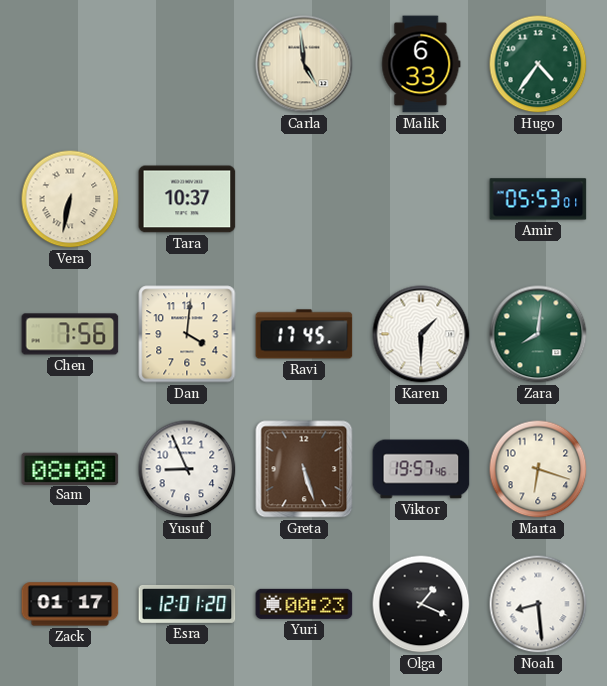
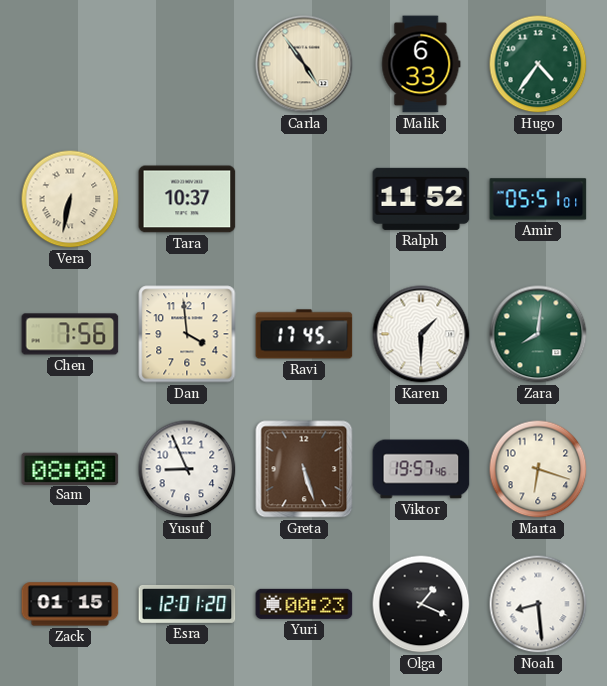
Carla: 4:59 -> 4:54
Ralph: none -> 11:52
Amir: 05:53 -> 05:51
Dan: 4:01 -> 3:59
Zack: 01:17 -> 01:15
